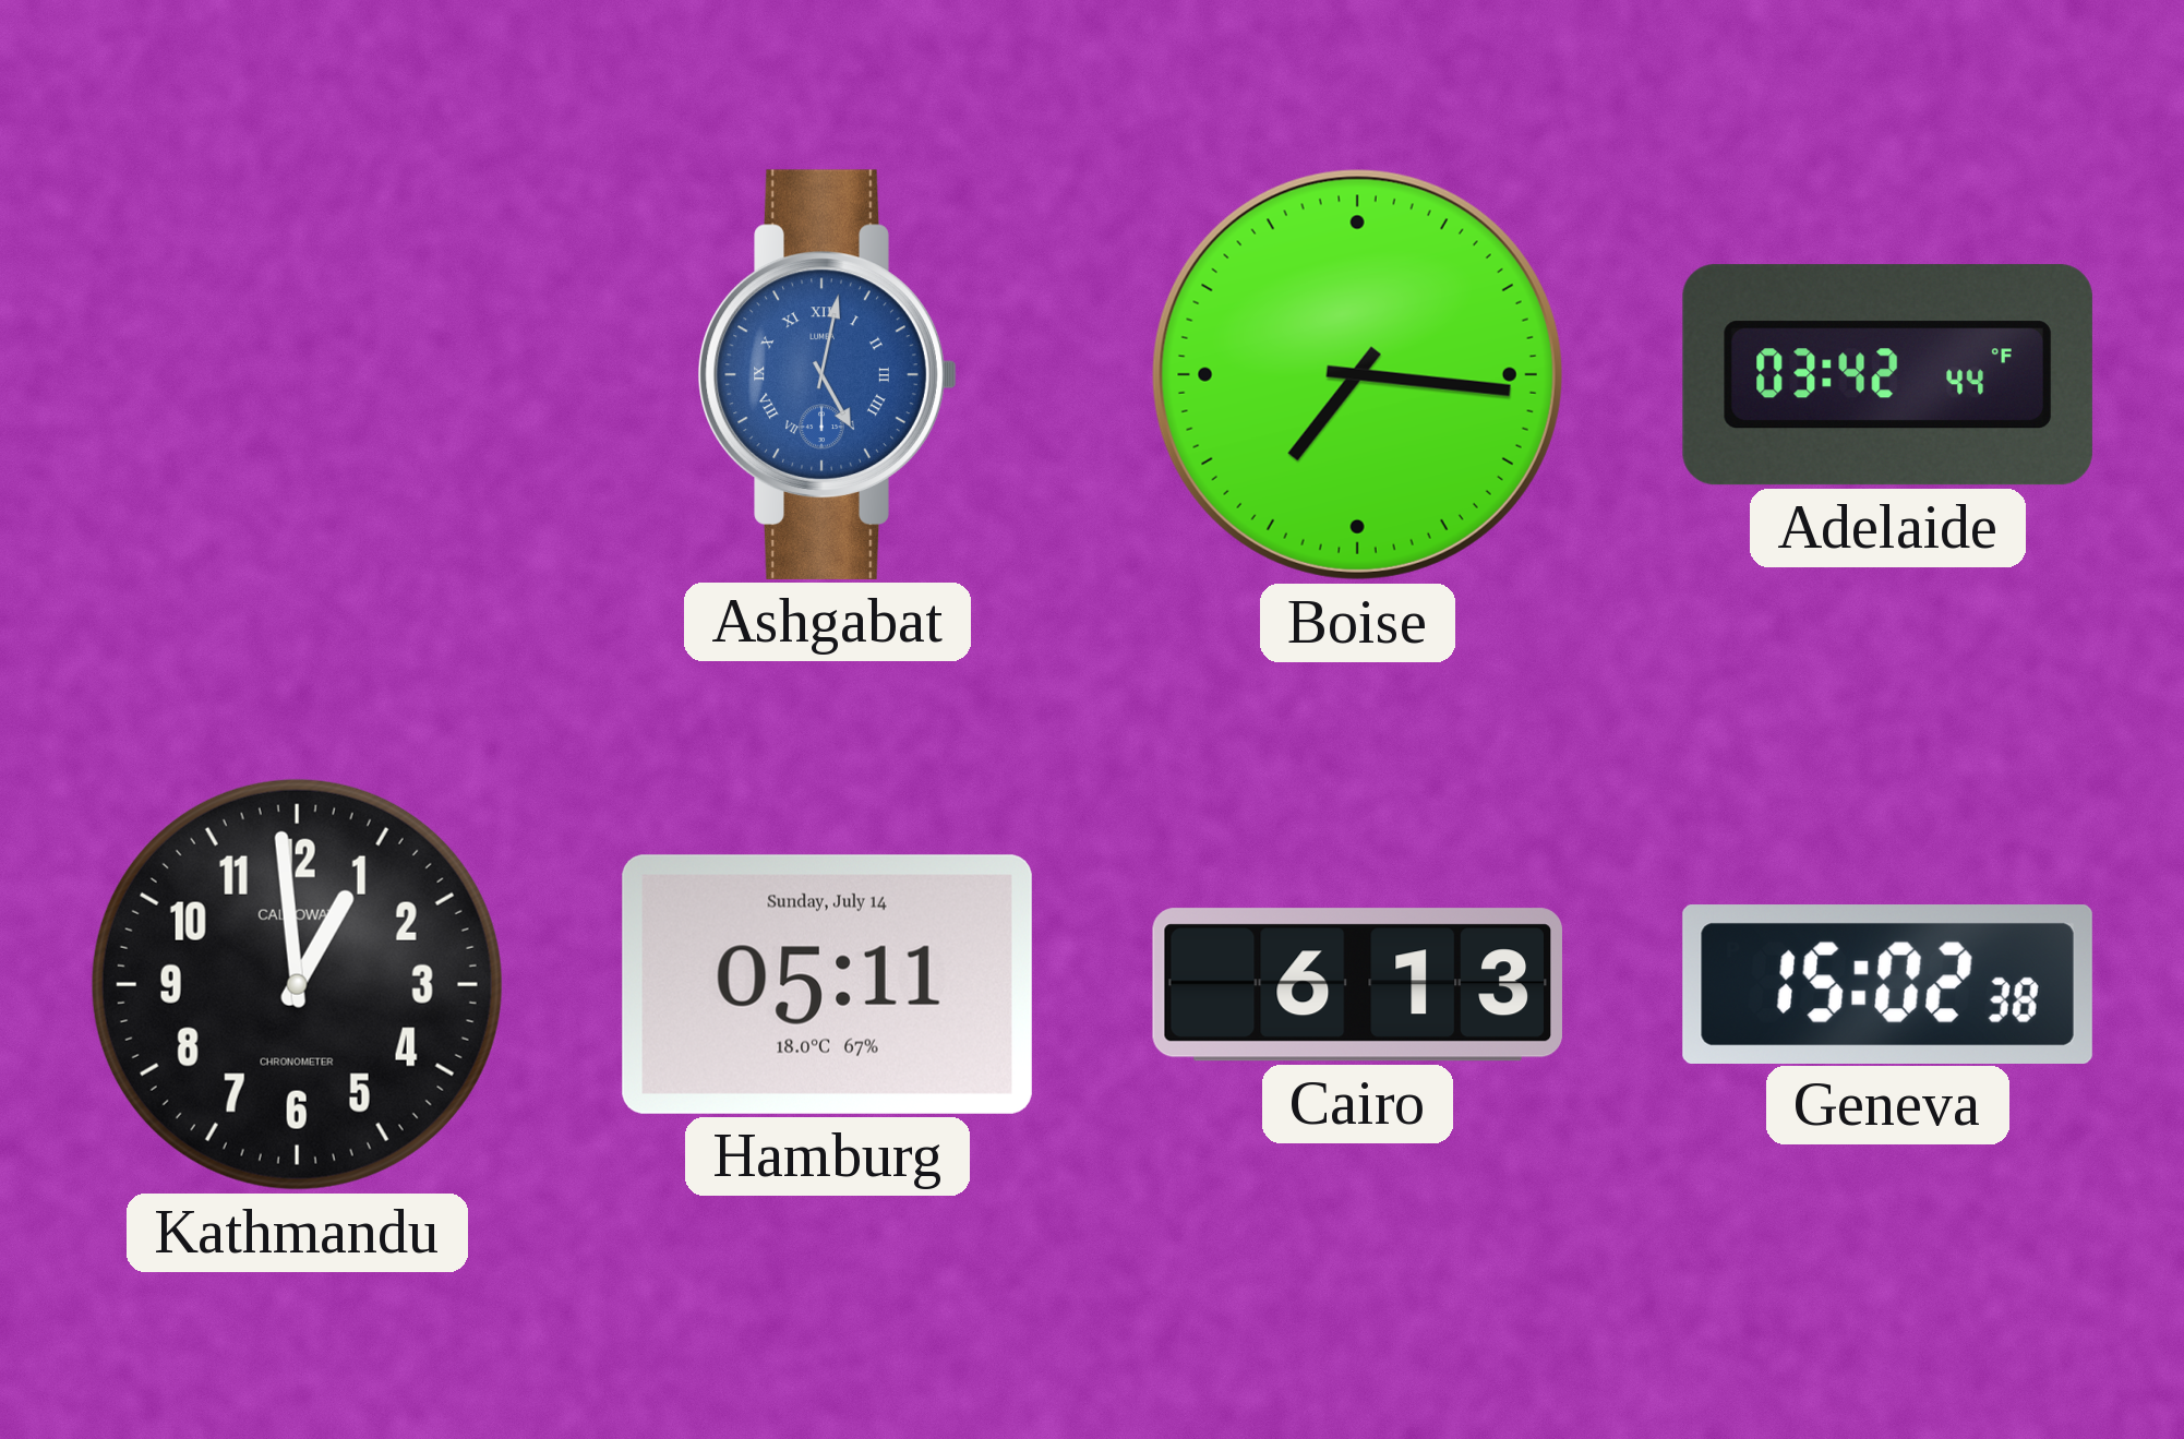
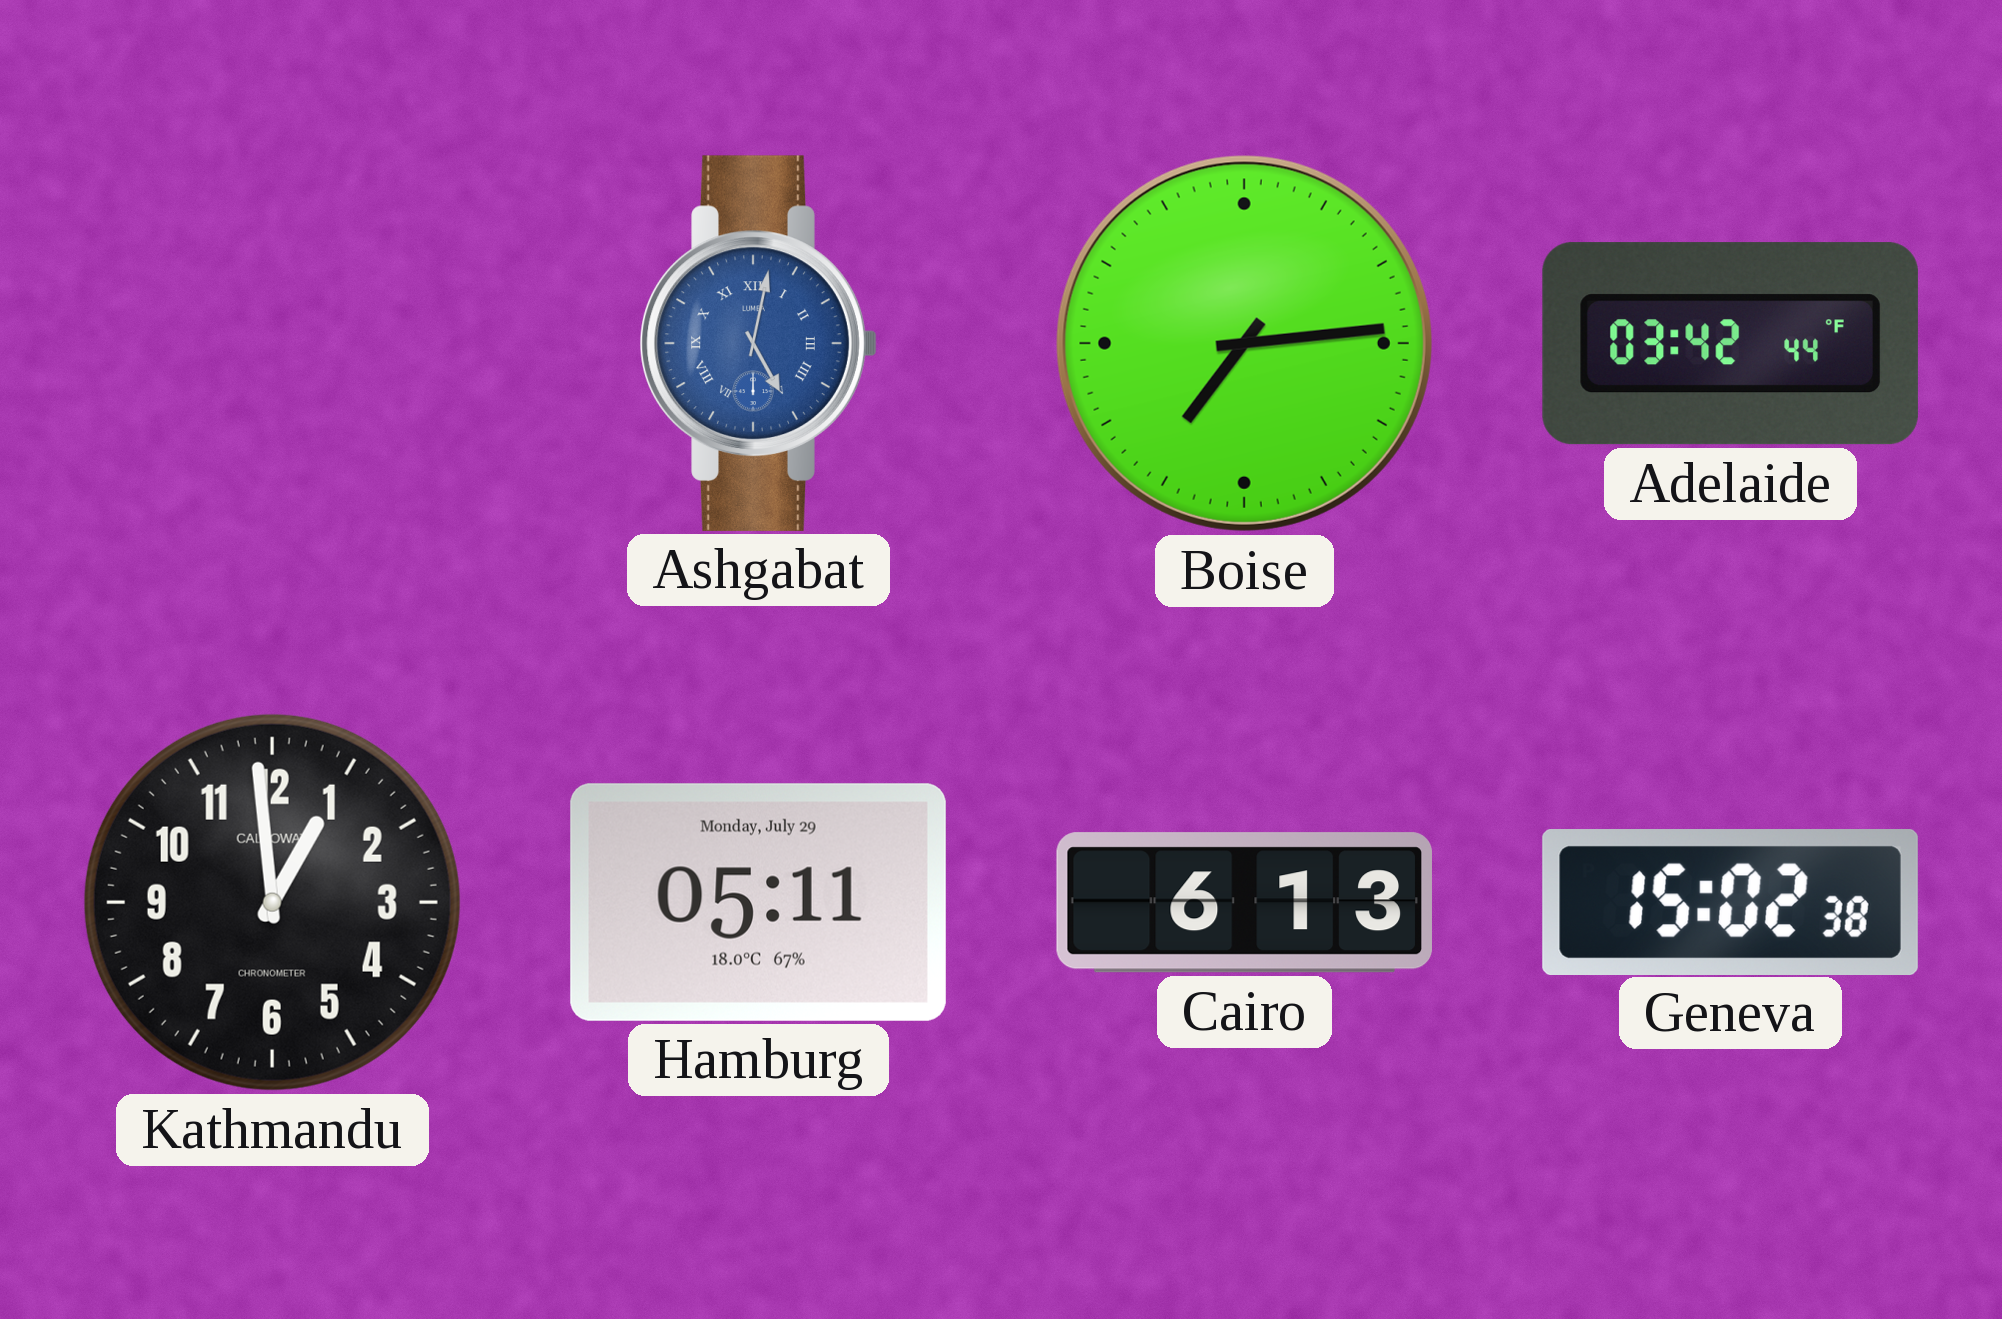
Boise: 7:16 -> 7:14
Hamburg date: Sunday, July 14 -> Monday, July 29
